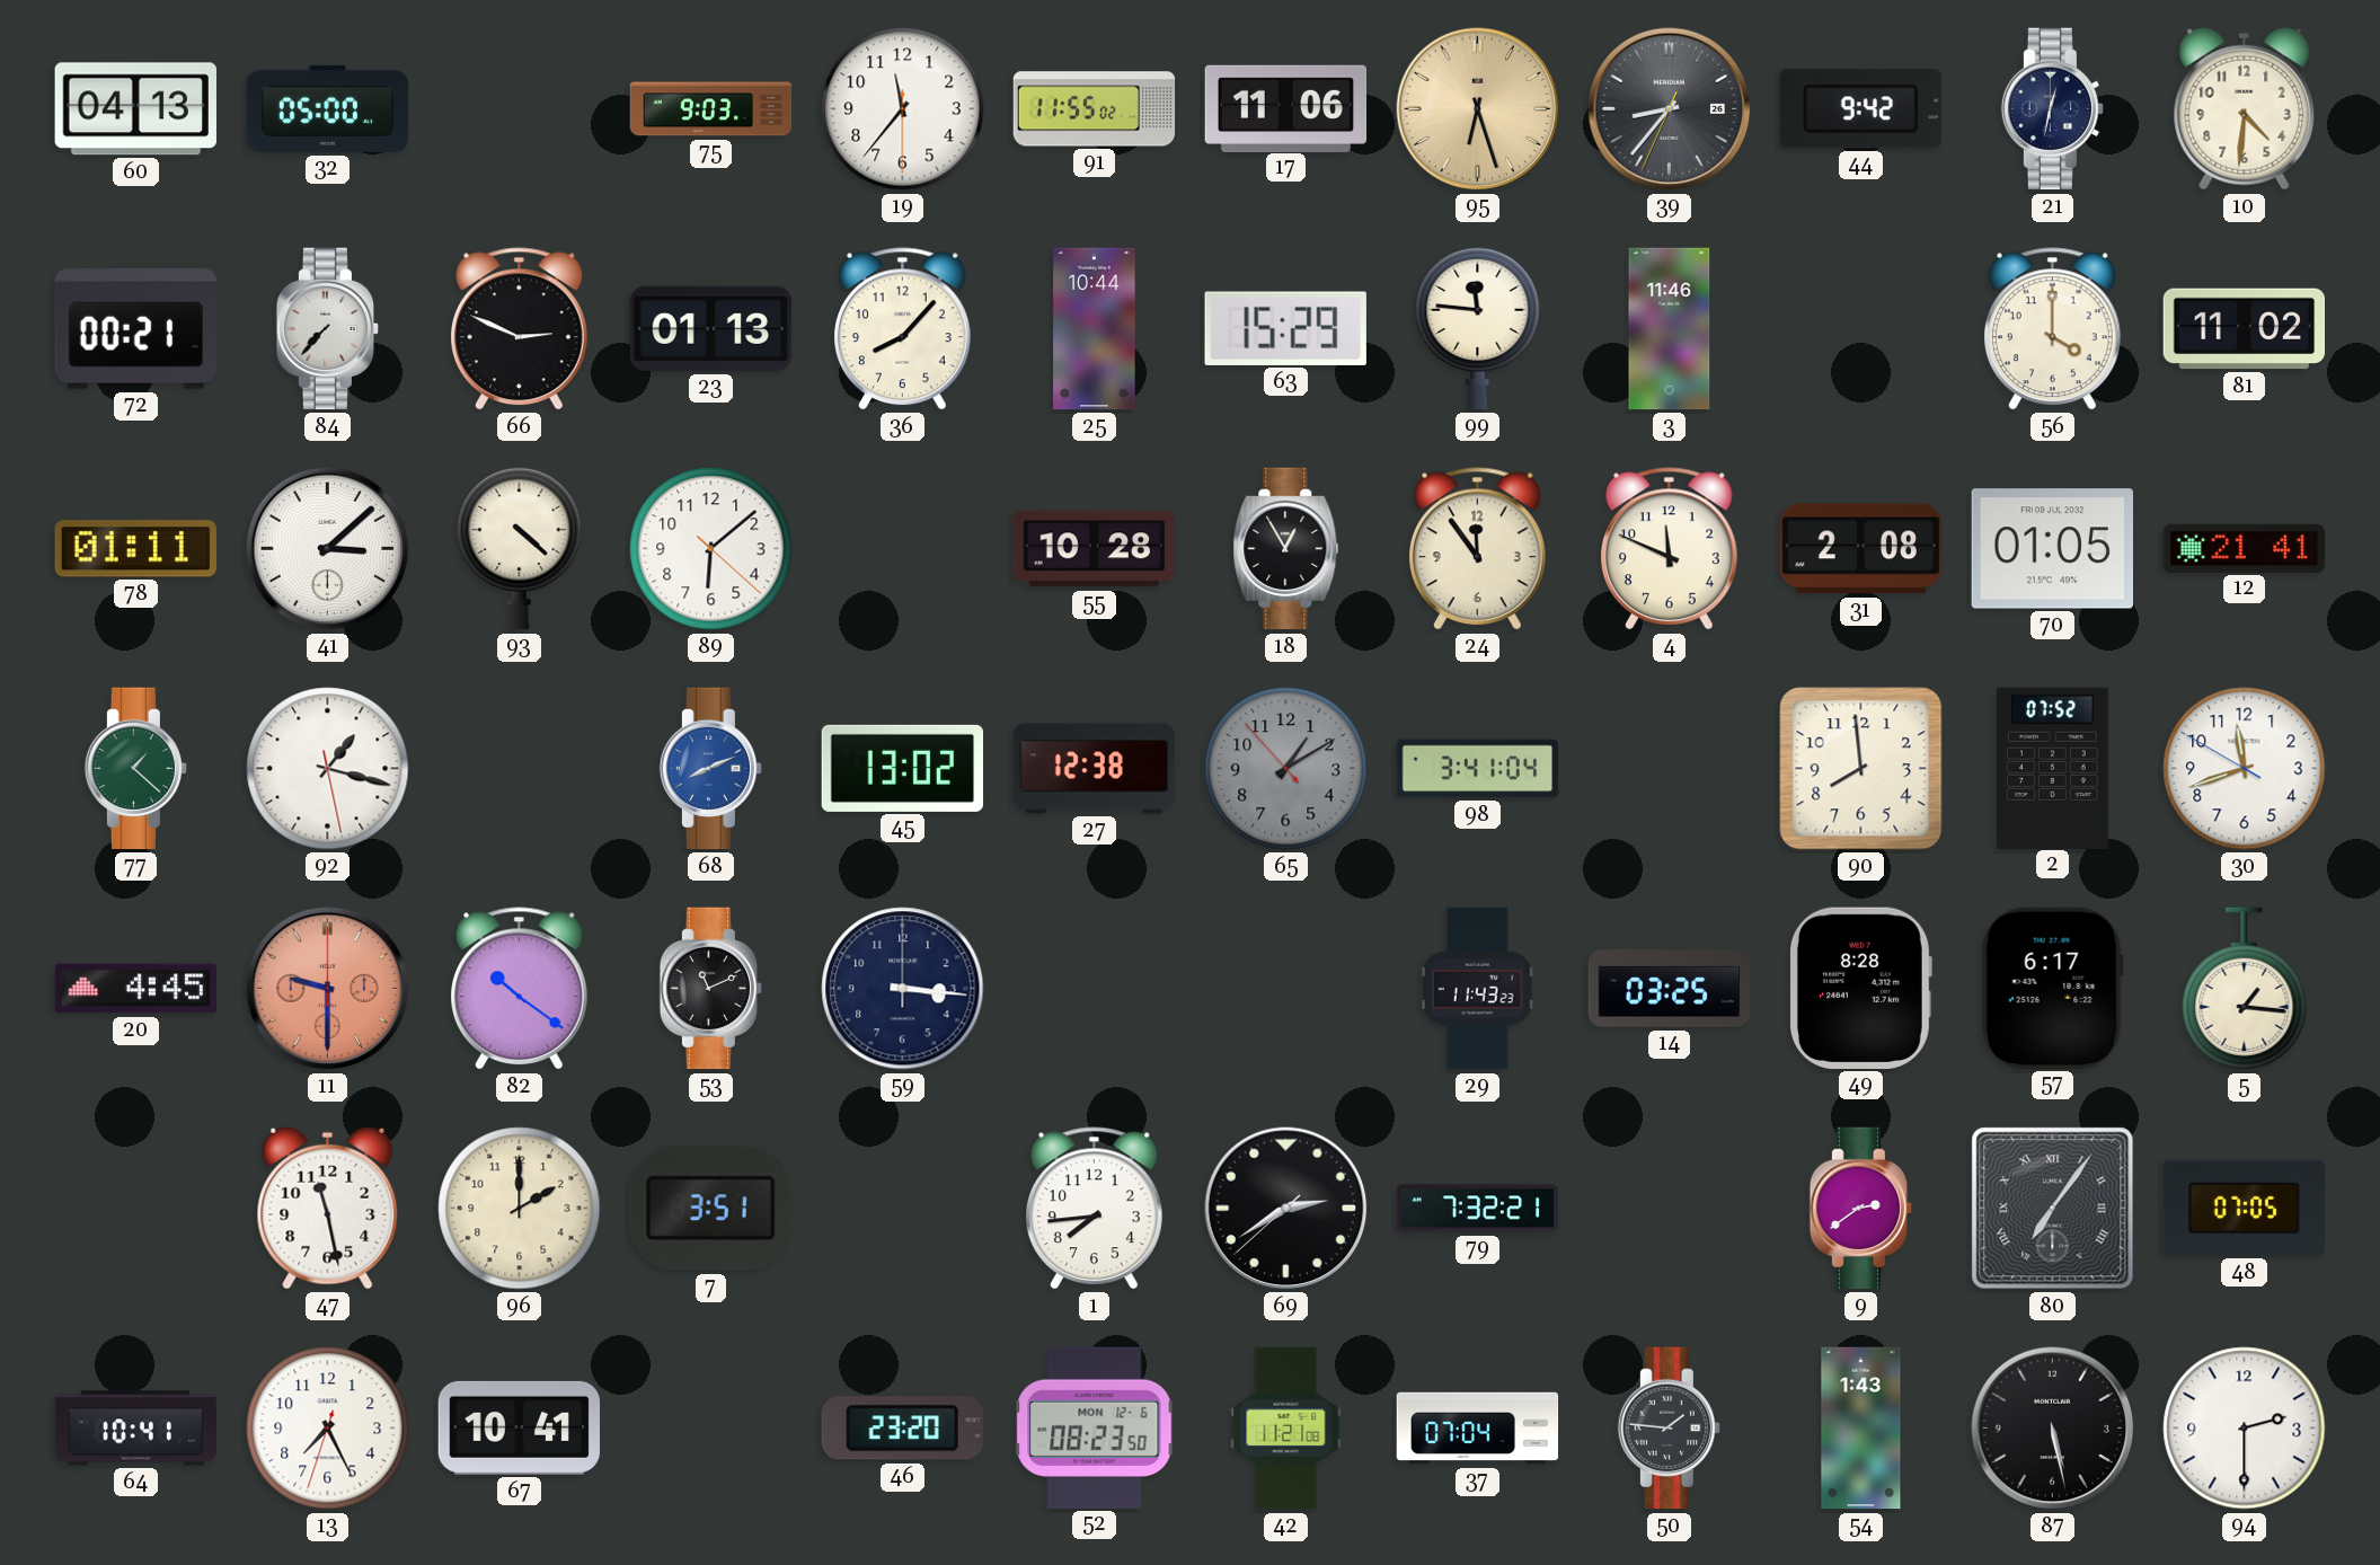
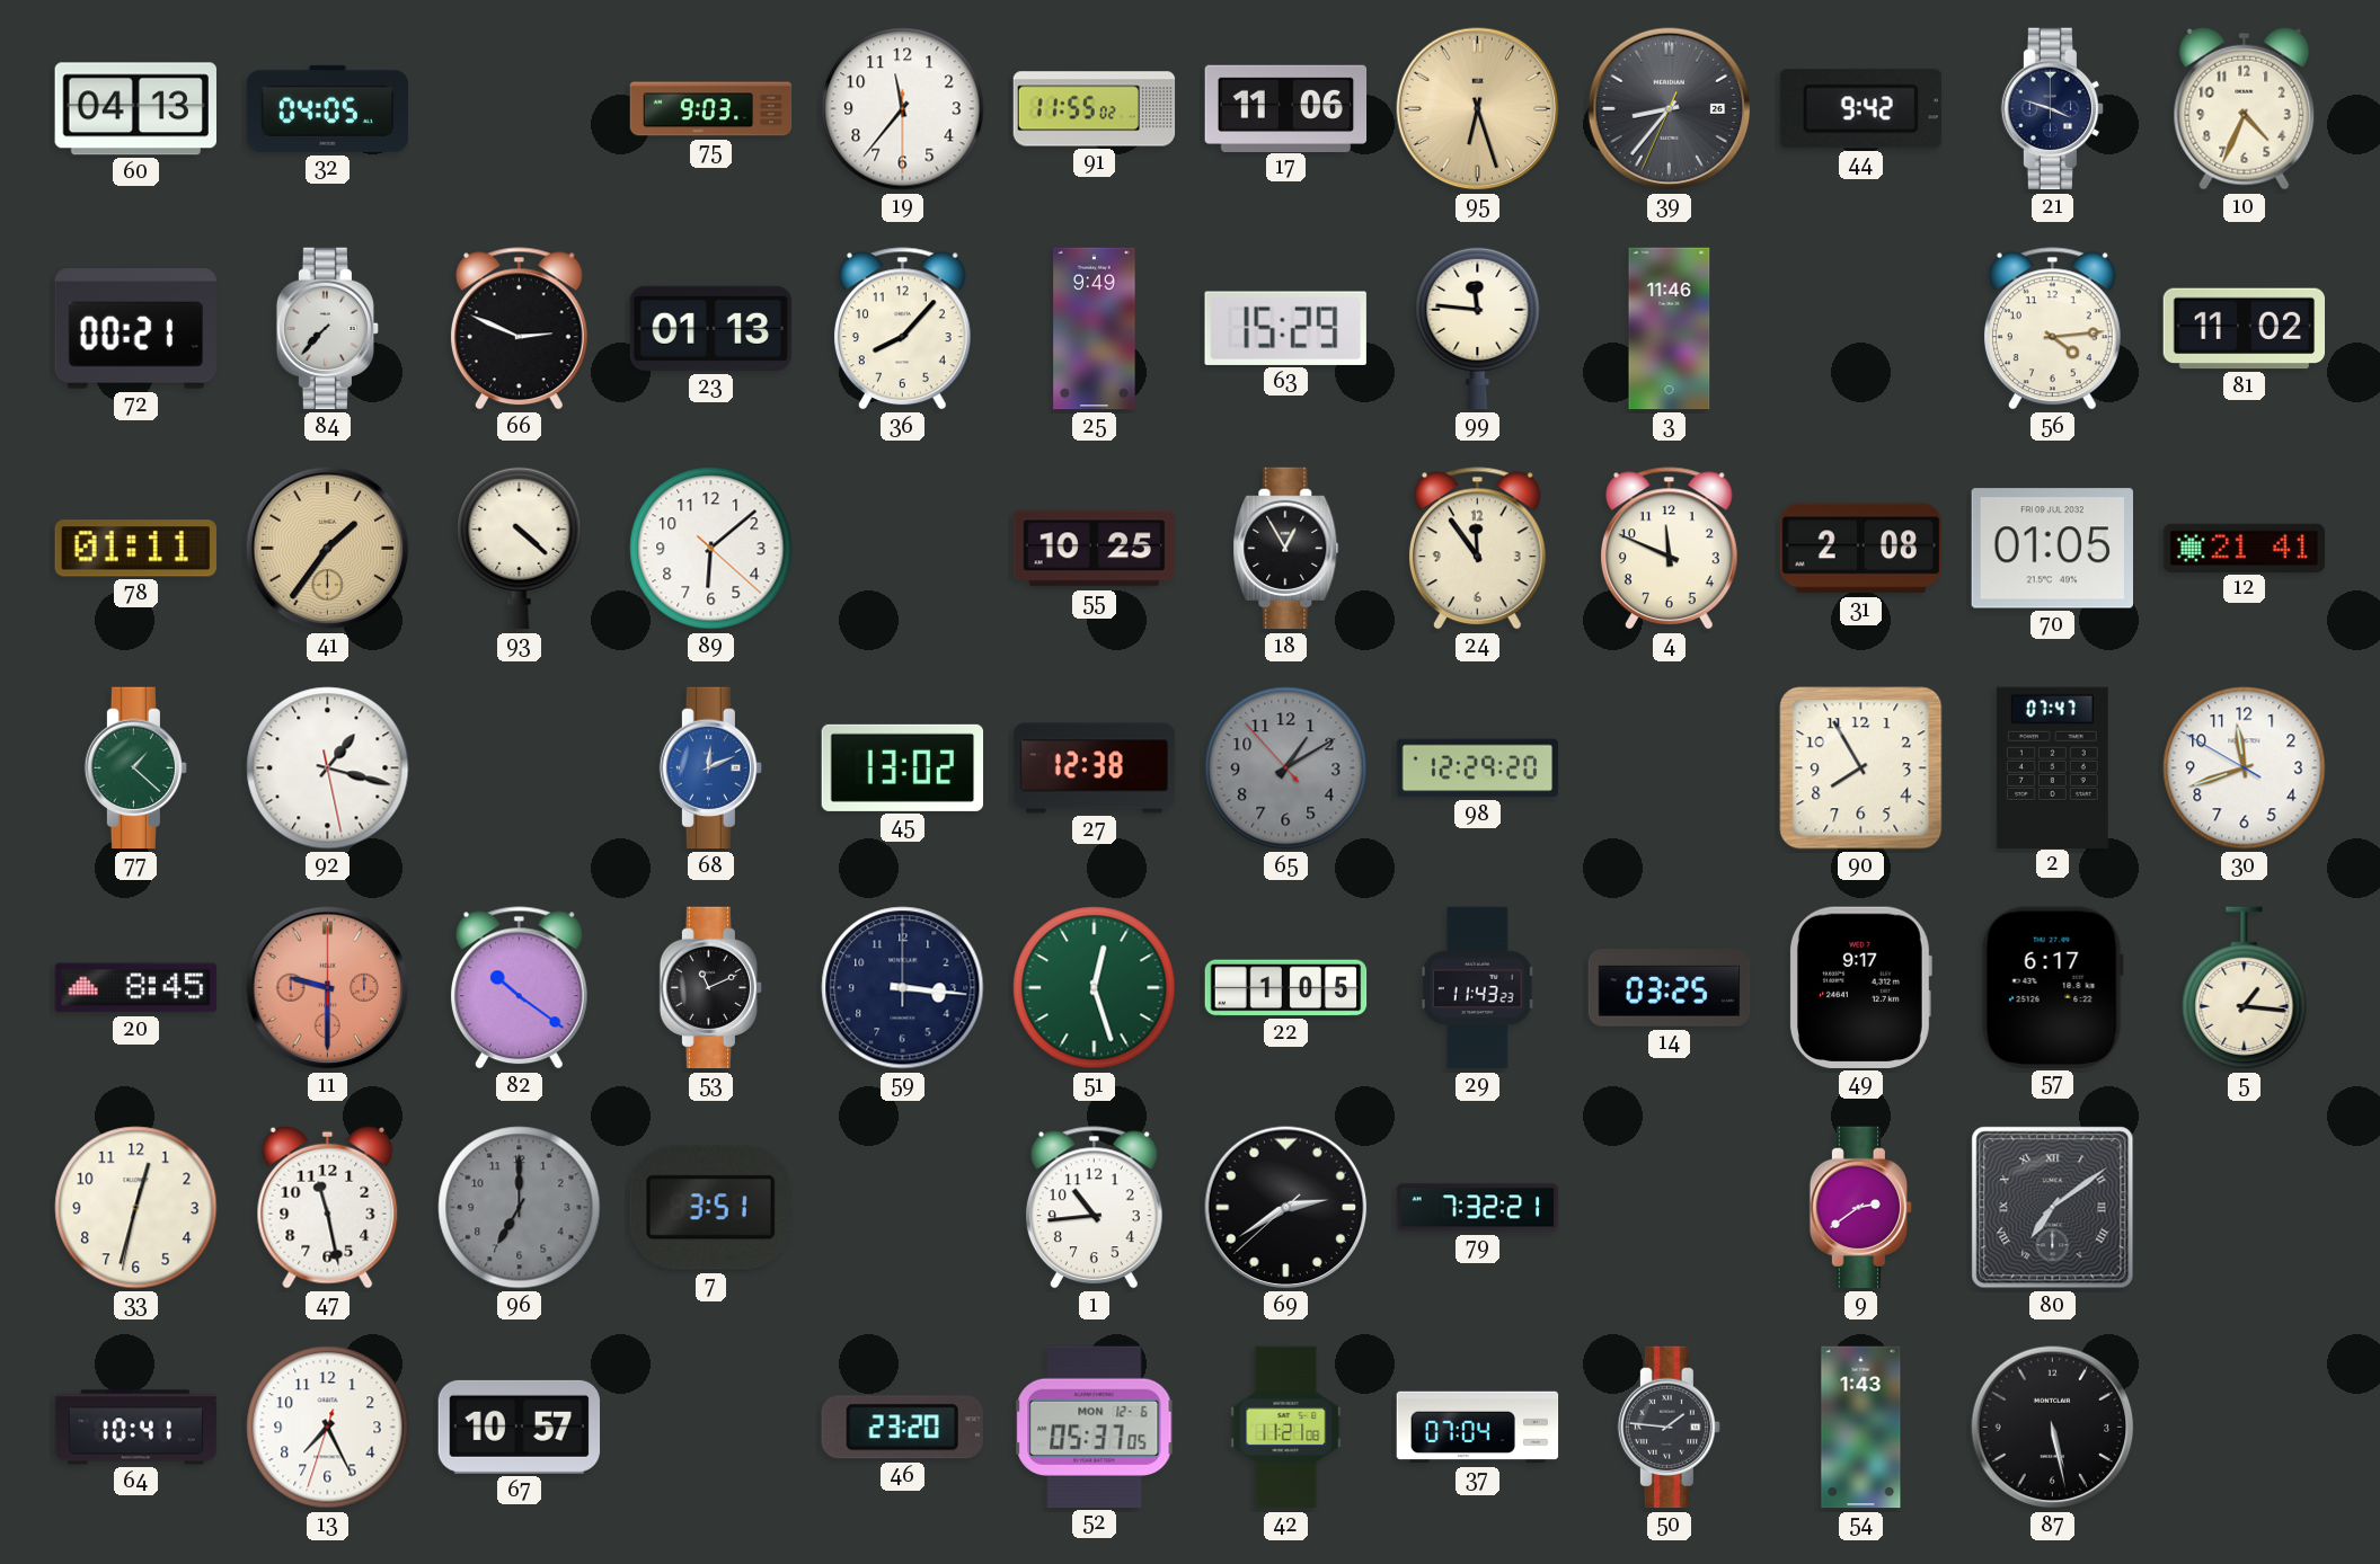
32: 05:00 -> 04:05
21: 12:32 -> 3:48
10: 4:31 -> 4:34
25: 10:44 -> 9:49
56: 4:00 -> 4:14
41: 3:08 -> 1:36
41 dial: white -> champagne
55: 10:28 -> 10:25
68: 8:11 -> 12:11
98: 3:41 -> 12:29
90: 7:59 -> 7:55
2: 07:52 -> 07:47
20: 4:45 -> 8:45
51: none -> 12:27
22: none -> 1:05
49: 8:28 -> 9:17
33: none -> 12:32
96: 2:00 -> 7:00
96 dial: cream -> grey
1: 7:44 -> 10:44
80: 7:06 -> 7:09
48: 07:05 -> none
67: 10:41 -> 10:57
52: 08:23 -> 05:37
94: 2:30 -> none
